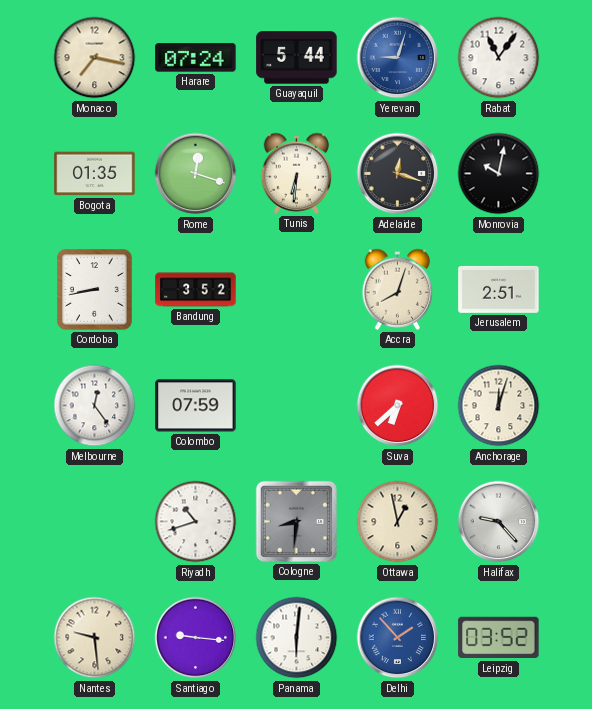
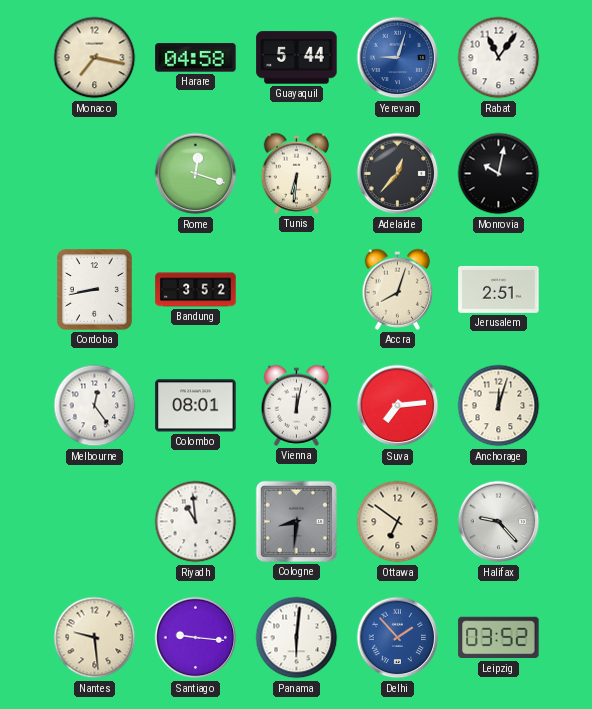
Harare: 07:24 -> 04:58
Bogota: 01:35 -> none
Adelaide: 12:18 -> 12:37
Colombo: 07:59 -> 08:01
Vienna: none -> 12:02
Suva: 6:38 -> 7:14
Riyadh: 10:42 -> 10:59
Ottawa: 12:58 -> 6:51
